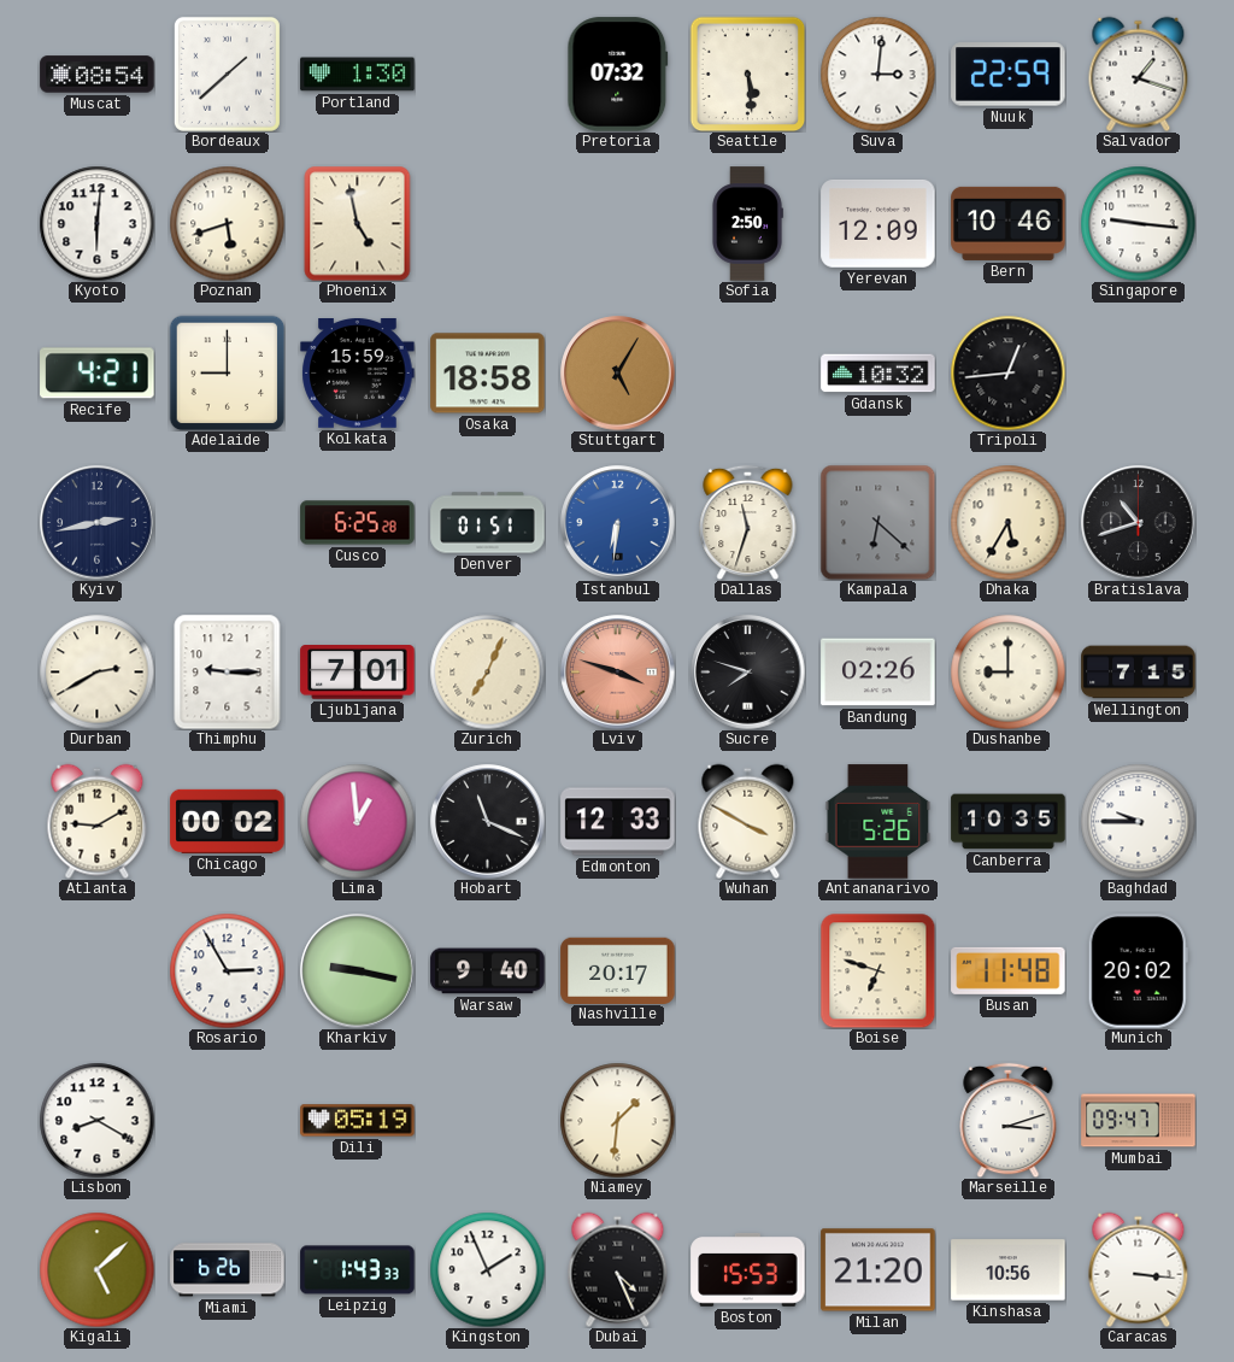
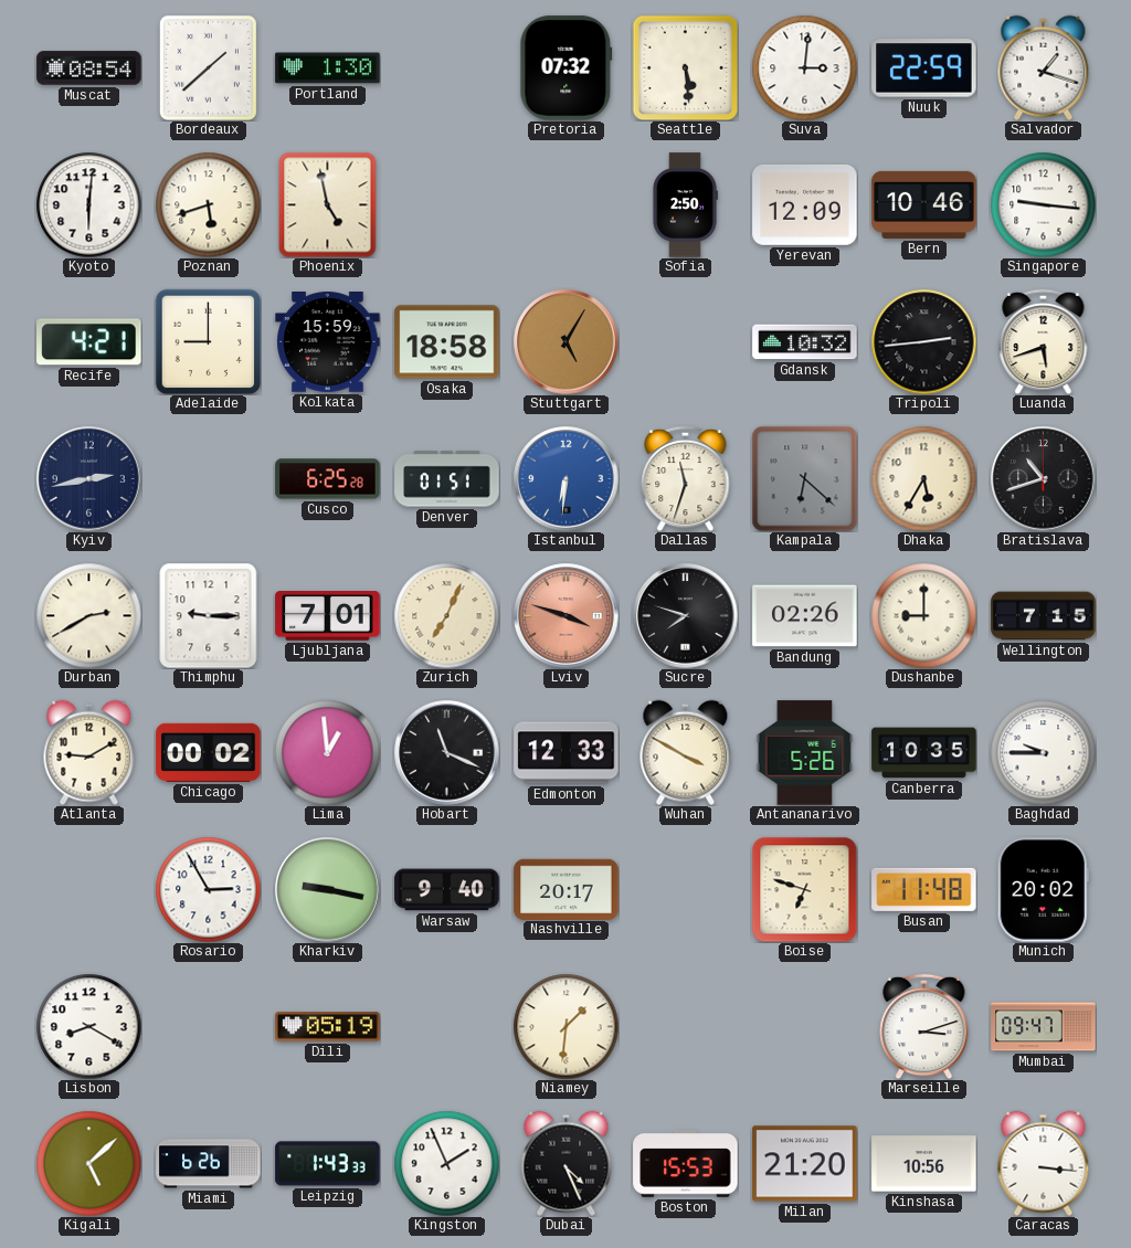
Tripoli: 12:44 -> 2:44
Luanda: none -> 5:42
